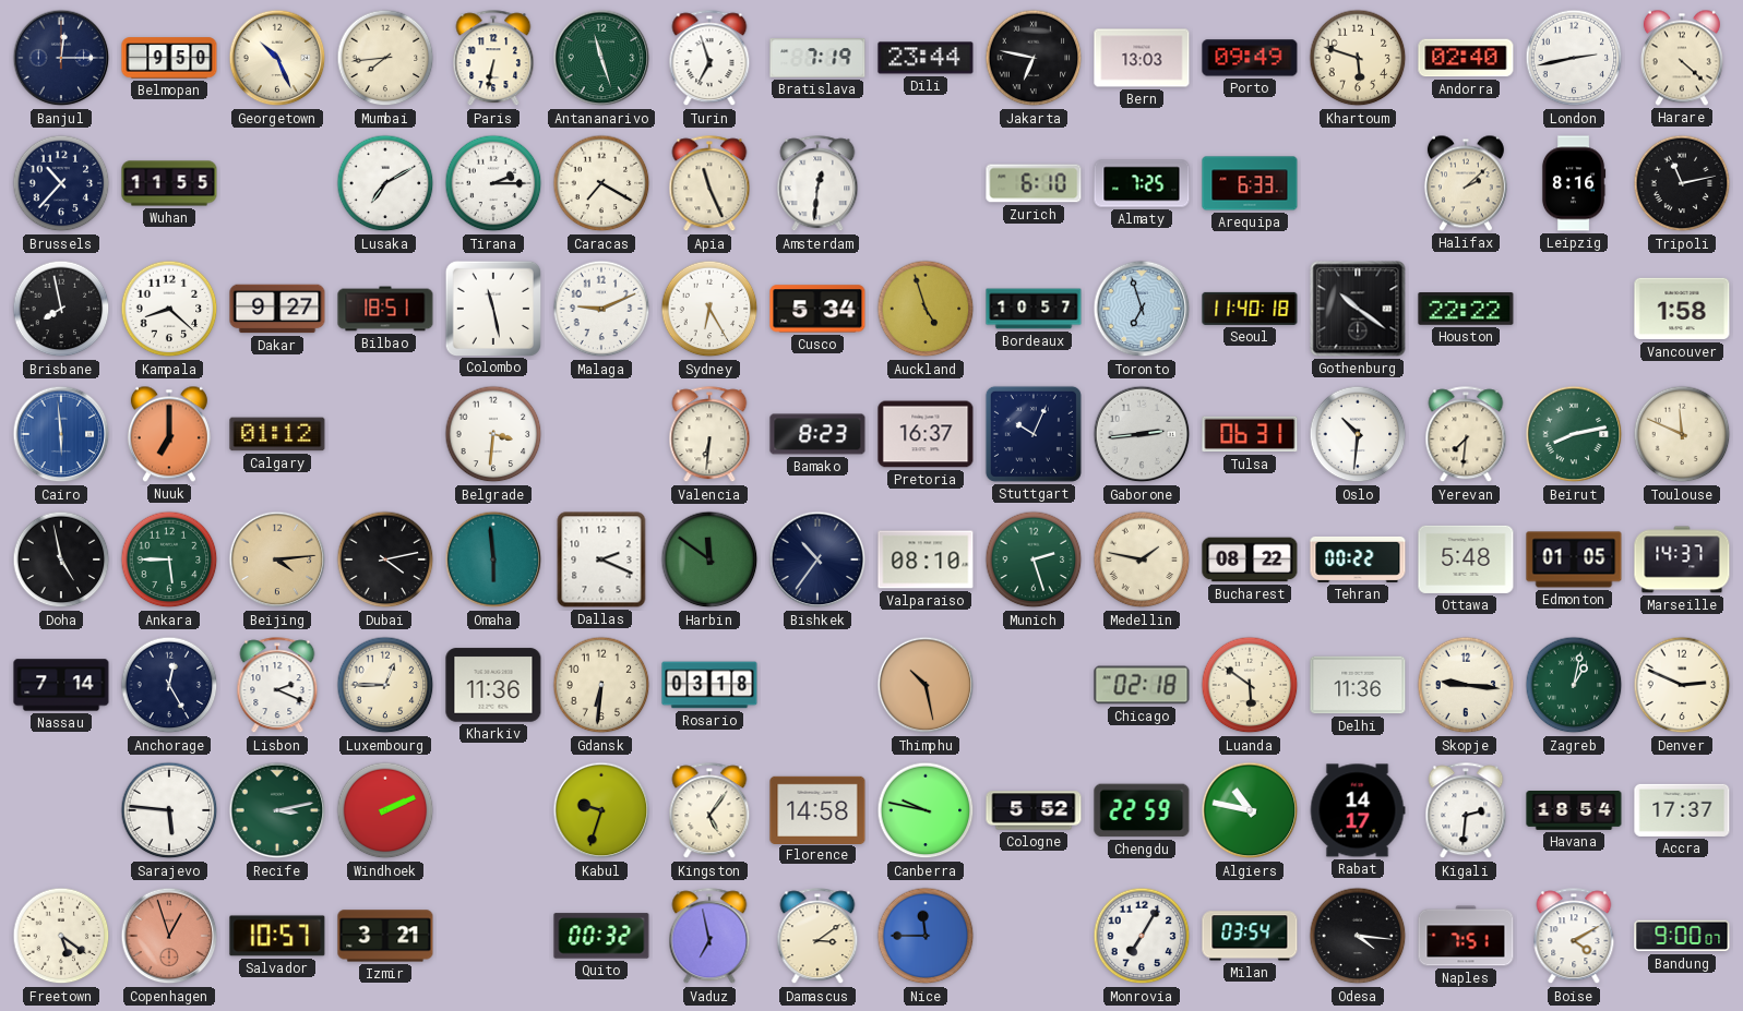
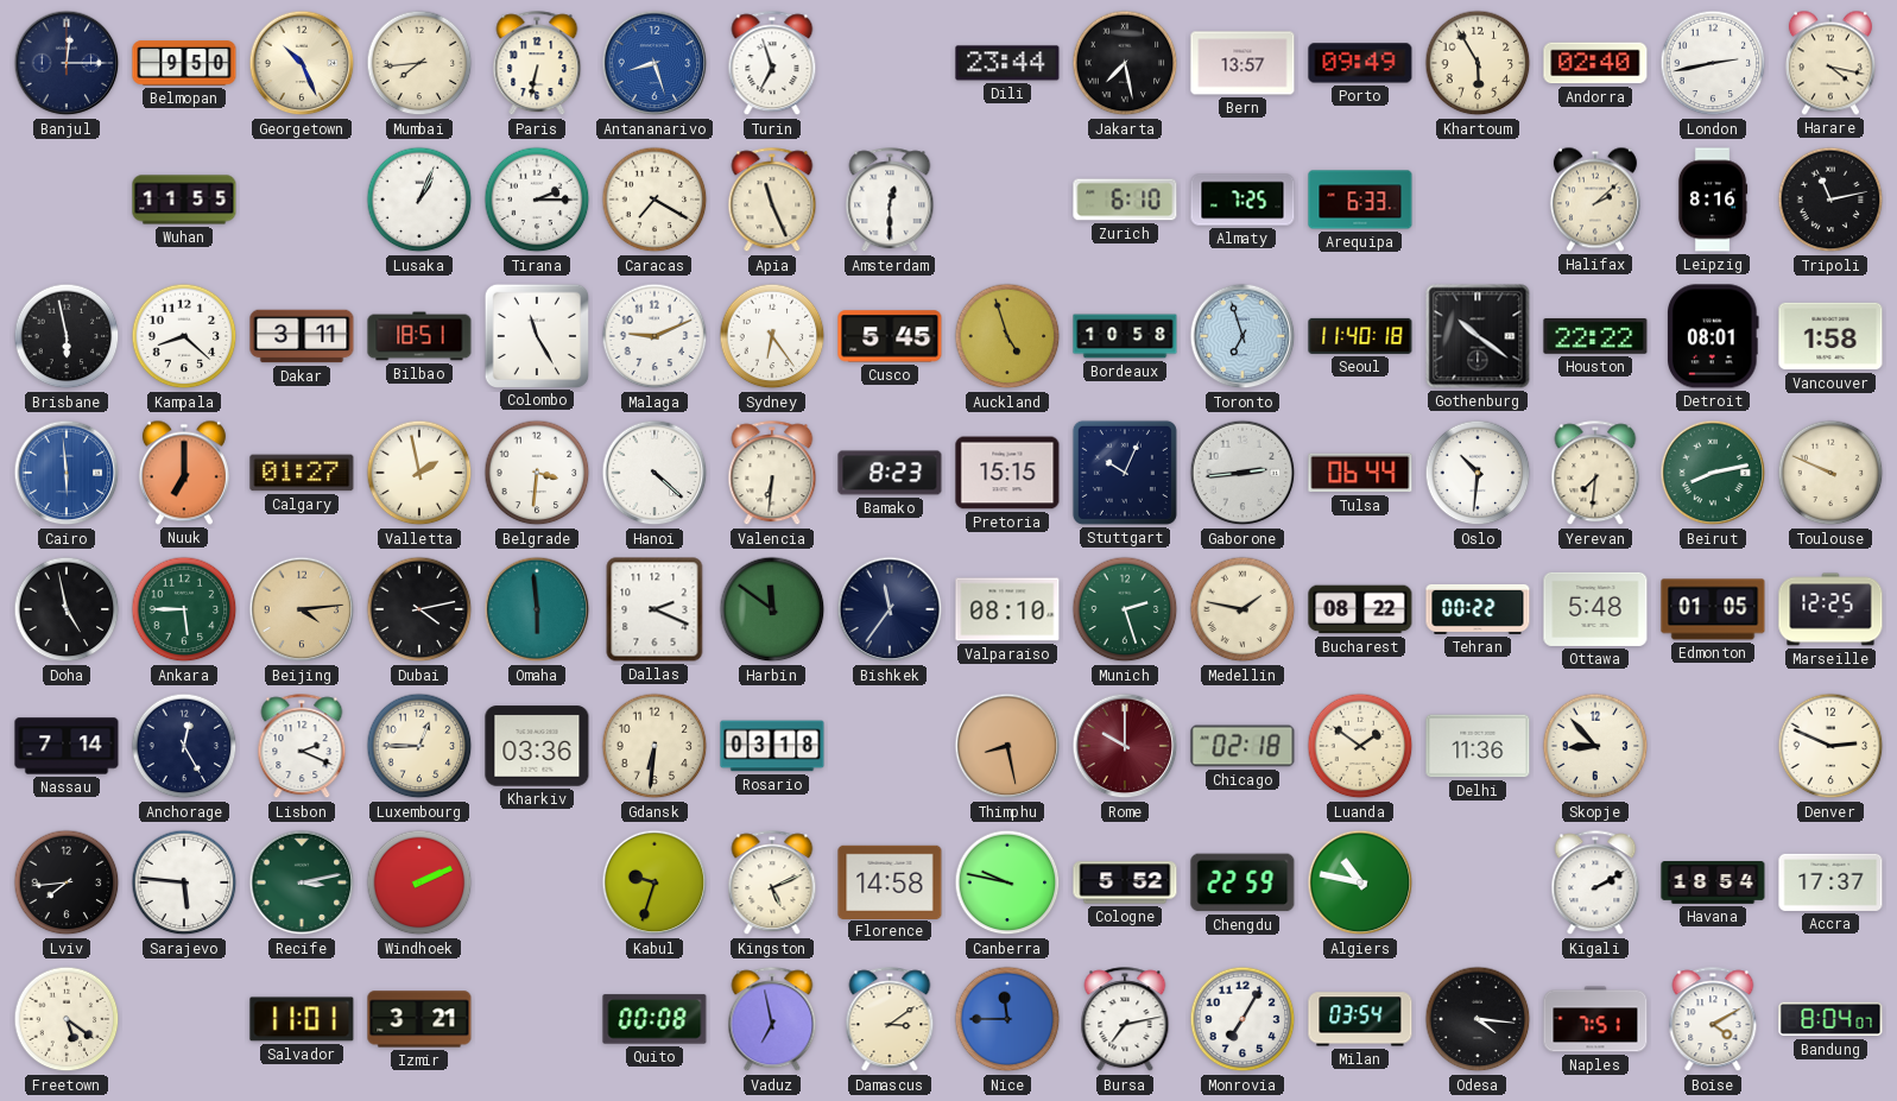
Antananarivo: 11:27 -> 8:27
Antananarivo dial: green -> blue
Bratislava: 7:19 -> none
Jakarta: 6:47 -> 7:28
Bern: 13:03 -> 13:57
Khartoum: 5:48 -> 5:55
Harare: 4:22 -> 4:17
Brussels: 10:37 -> none
Lusaka: 7:10 -> 1:04
Amsterdam: 12:31 -> 12:30
Brisbane: 7:58 -> 5:58
Dakar: 9:27 -> 3:11
Colombo: 11:28 -> 11:25
Sydney: 6:25 -> 6:24
Cusco: 5:34 -> 5:45
Bordeaux: 10:57 -> 10:58
Detroit: none -> 08:01
Calgary: 01:12 -> 01:27
Valletta: none -> 1:58
Hanoi: none -> 4:22
Pretoria: 16:37 -> 15:15
Tulsa: 06:31 -> 06:44
Toulouse: 11:49 -> 9:49
Bishkek: 10:36 -> 11:36
Marseille: 14:37 -> 12:25
Kharkiv: 11:36 -> 03:36
Thimphu: 10:28 -> 8:28
Rome: none -> 10:00
Luanda: 5:51 -> 1:51
Skopje: 9:16 -> 8:53
Zagreb: 1:02 -> none
Lviv: none -> 7:44
Kingston: 5:06 -> 5:11
Rabat: 14:17 -> none
Kigali: 2:31 -> 2:10
Copenhagen: 12:57 -> none
Salvador: 10:57 -> 11:01
Quito: 00:32 -> 00:08
Bursa: none -> 7:13
Bandung: 9:00 -> 8:04
